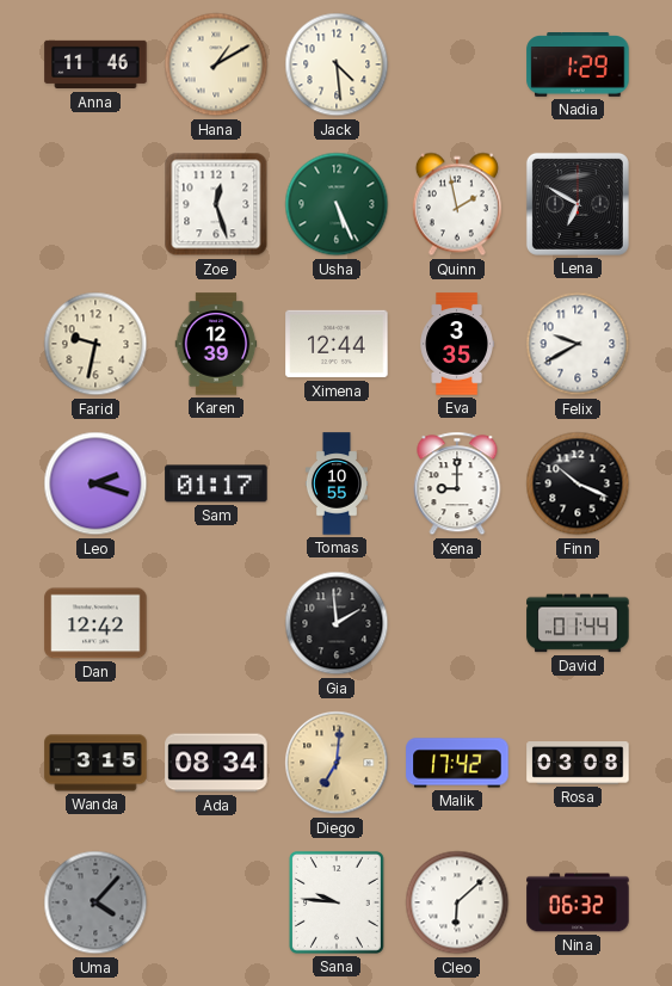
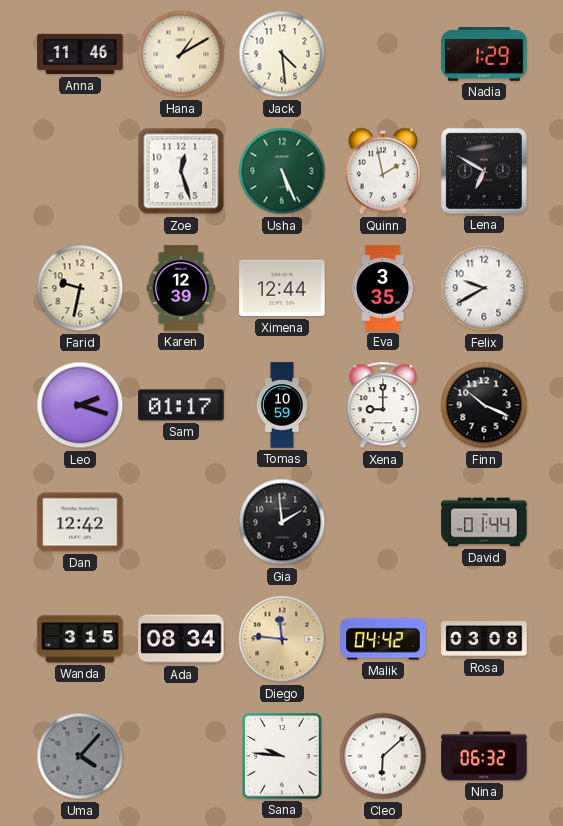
Tomas: 10:55 -> 10:59
Diego: 7:01 -> 11:46
Malik: 17:42 -> 04:42
